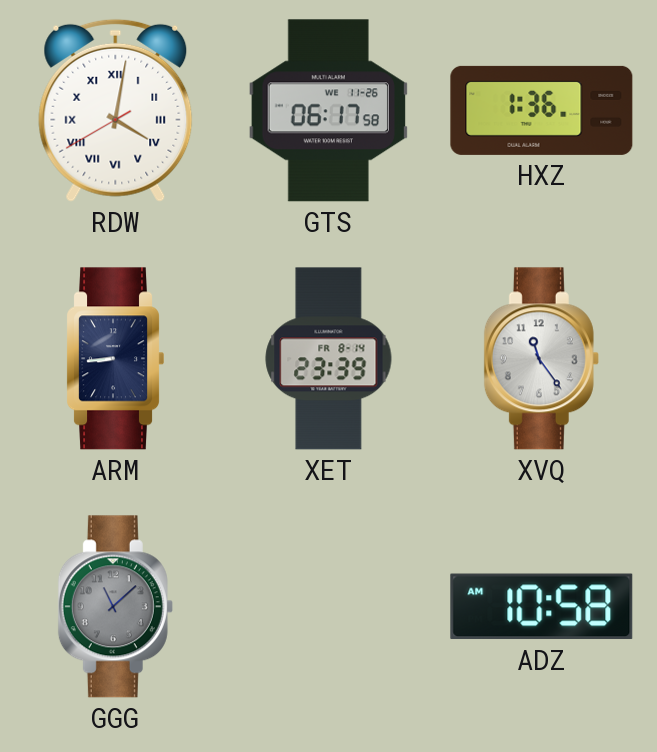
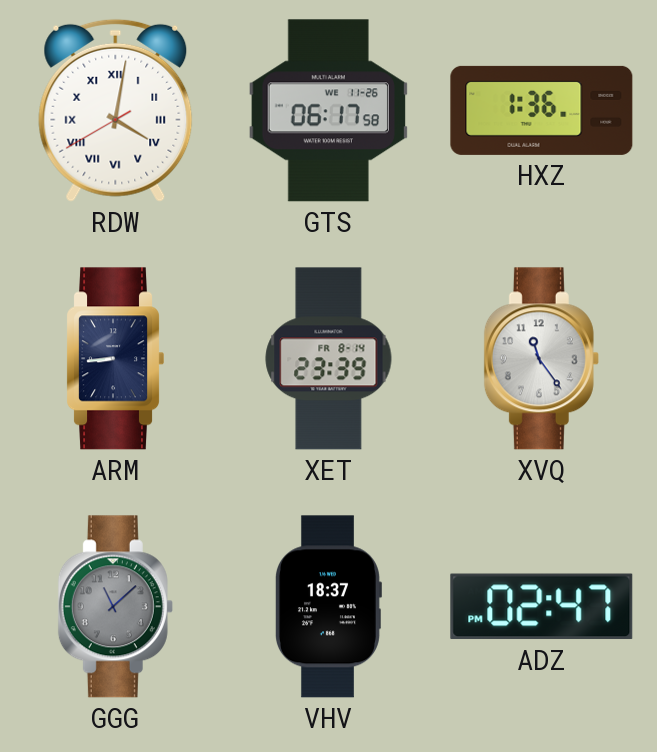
VHV: none -> 18:37
ADZ: 10:58 -> 02:47
